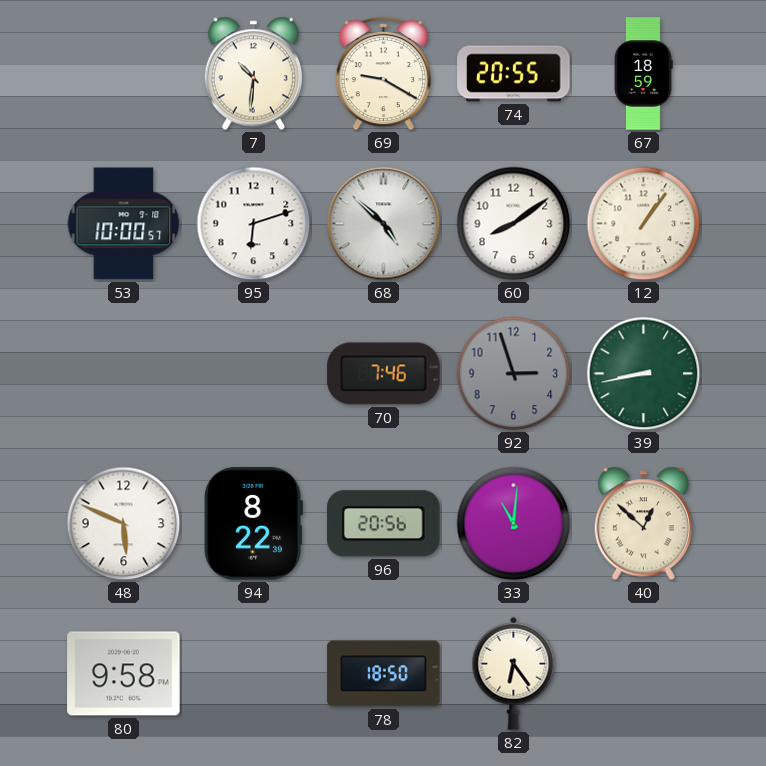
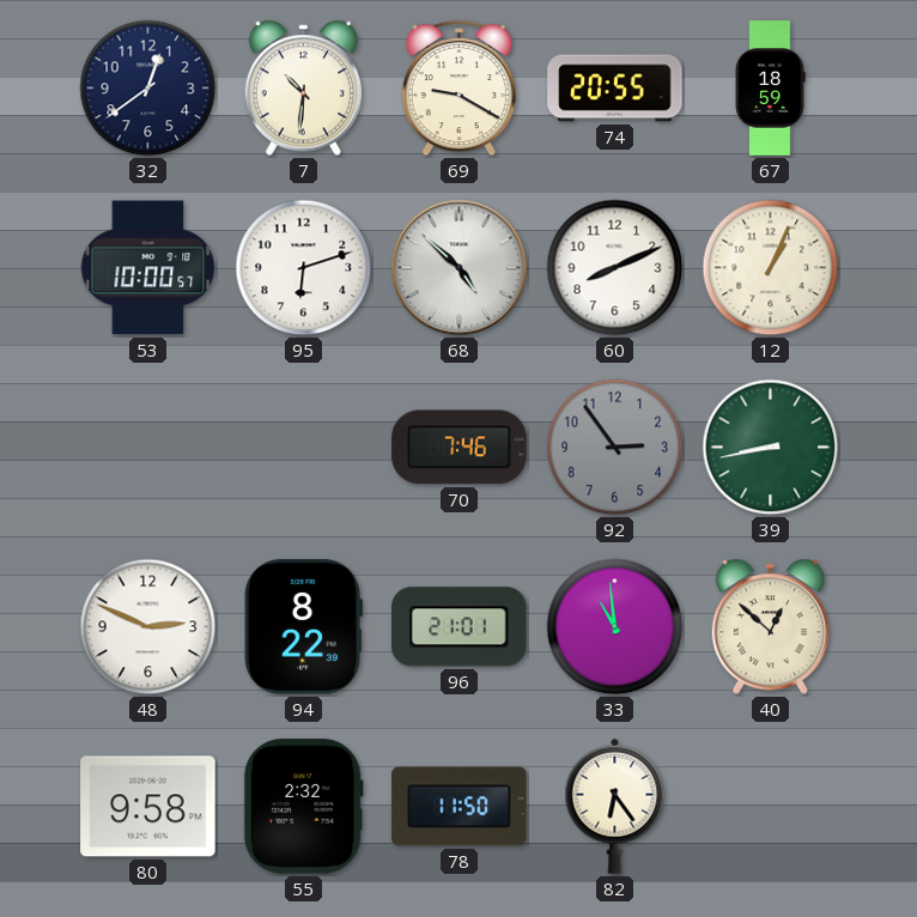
32: none -> 12:39
60: 8:09 -> 8:11
12: 1:06 -> 1:04
92: 2:57 -> 2:54
48: 5:49 -> 2:49
96: 20:56 -> 21:01
33: 11:01 -> 10:59
55: none -> 2:32
78: 18:50 -> 11:50
